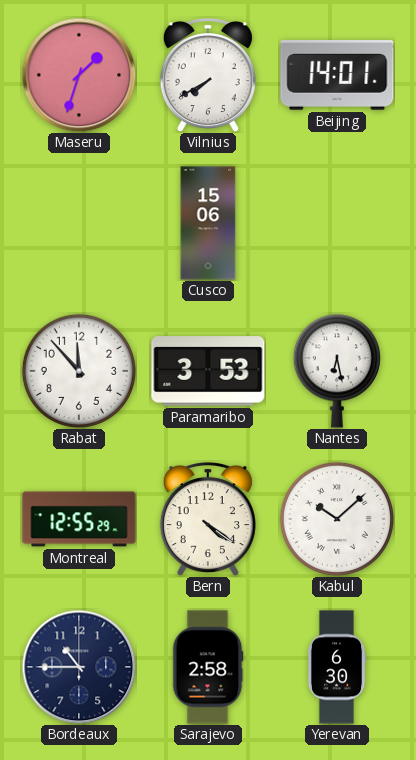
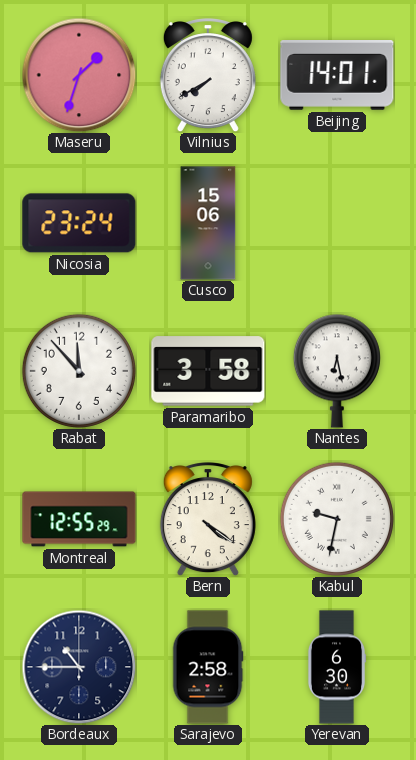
Nicosia: none -> 23:24
Paramaribo: 3:53 -> 3:58
Kabul: 10:08 -> 9:32
